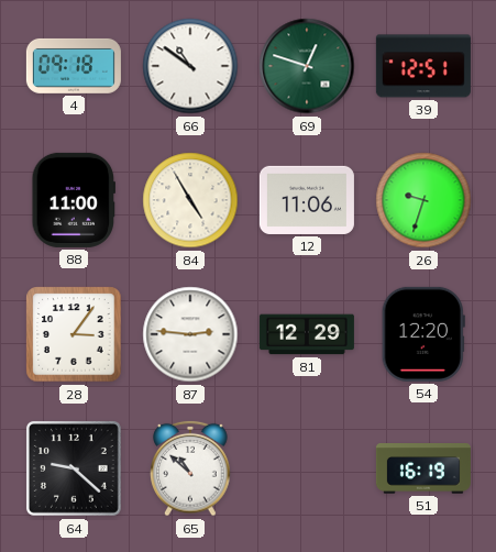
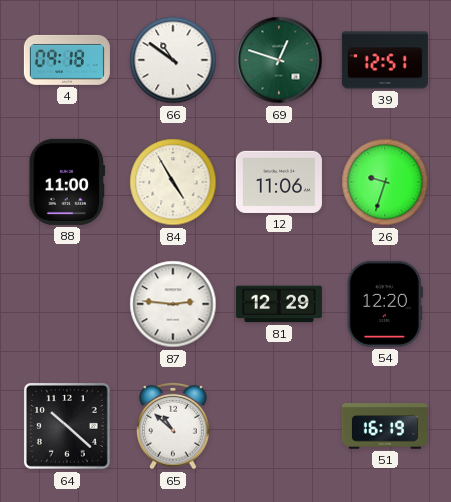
28: 3:06 -> none
64: 9:22 -> 10:22
